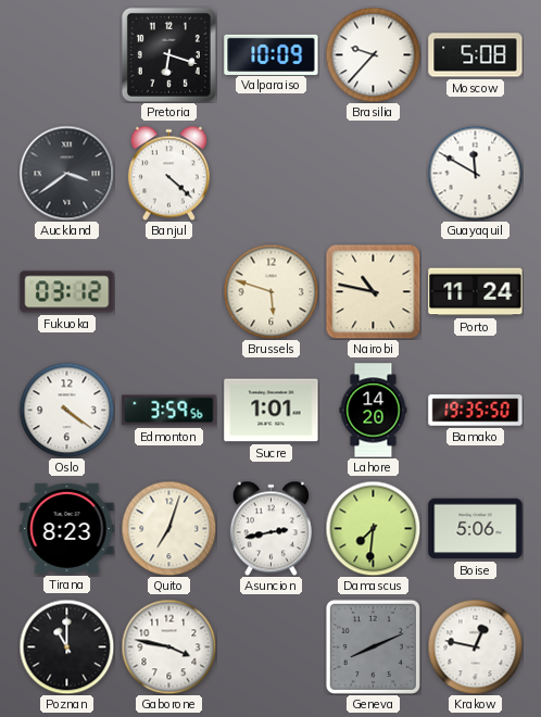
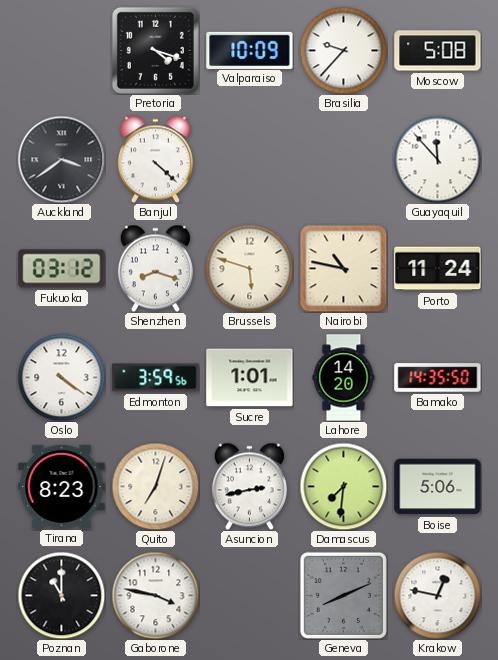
Pretoria: 6:18 -> 4:18
Guayaquil: 11:50 -> 11:53
Shenzhen: none -> 8:18
Bamako: 19:35 -> 14:35
